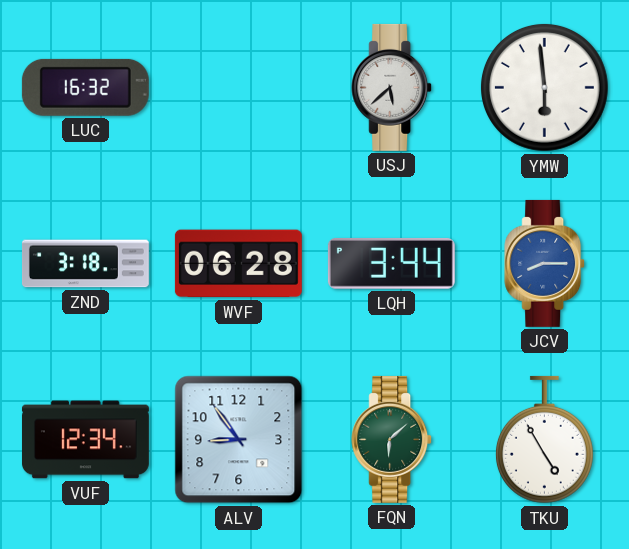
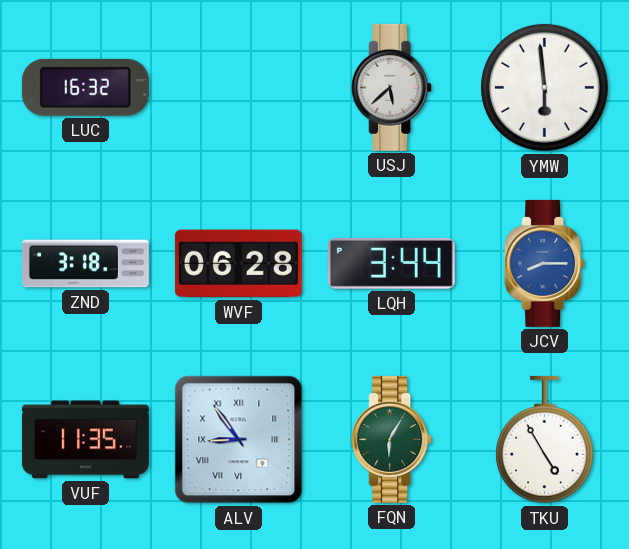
VUF: 12:34 -> 11:35
ALV numerals: Arabic -> Roman
FQN: 6:08 -> 6:05
